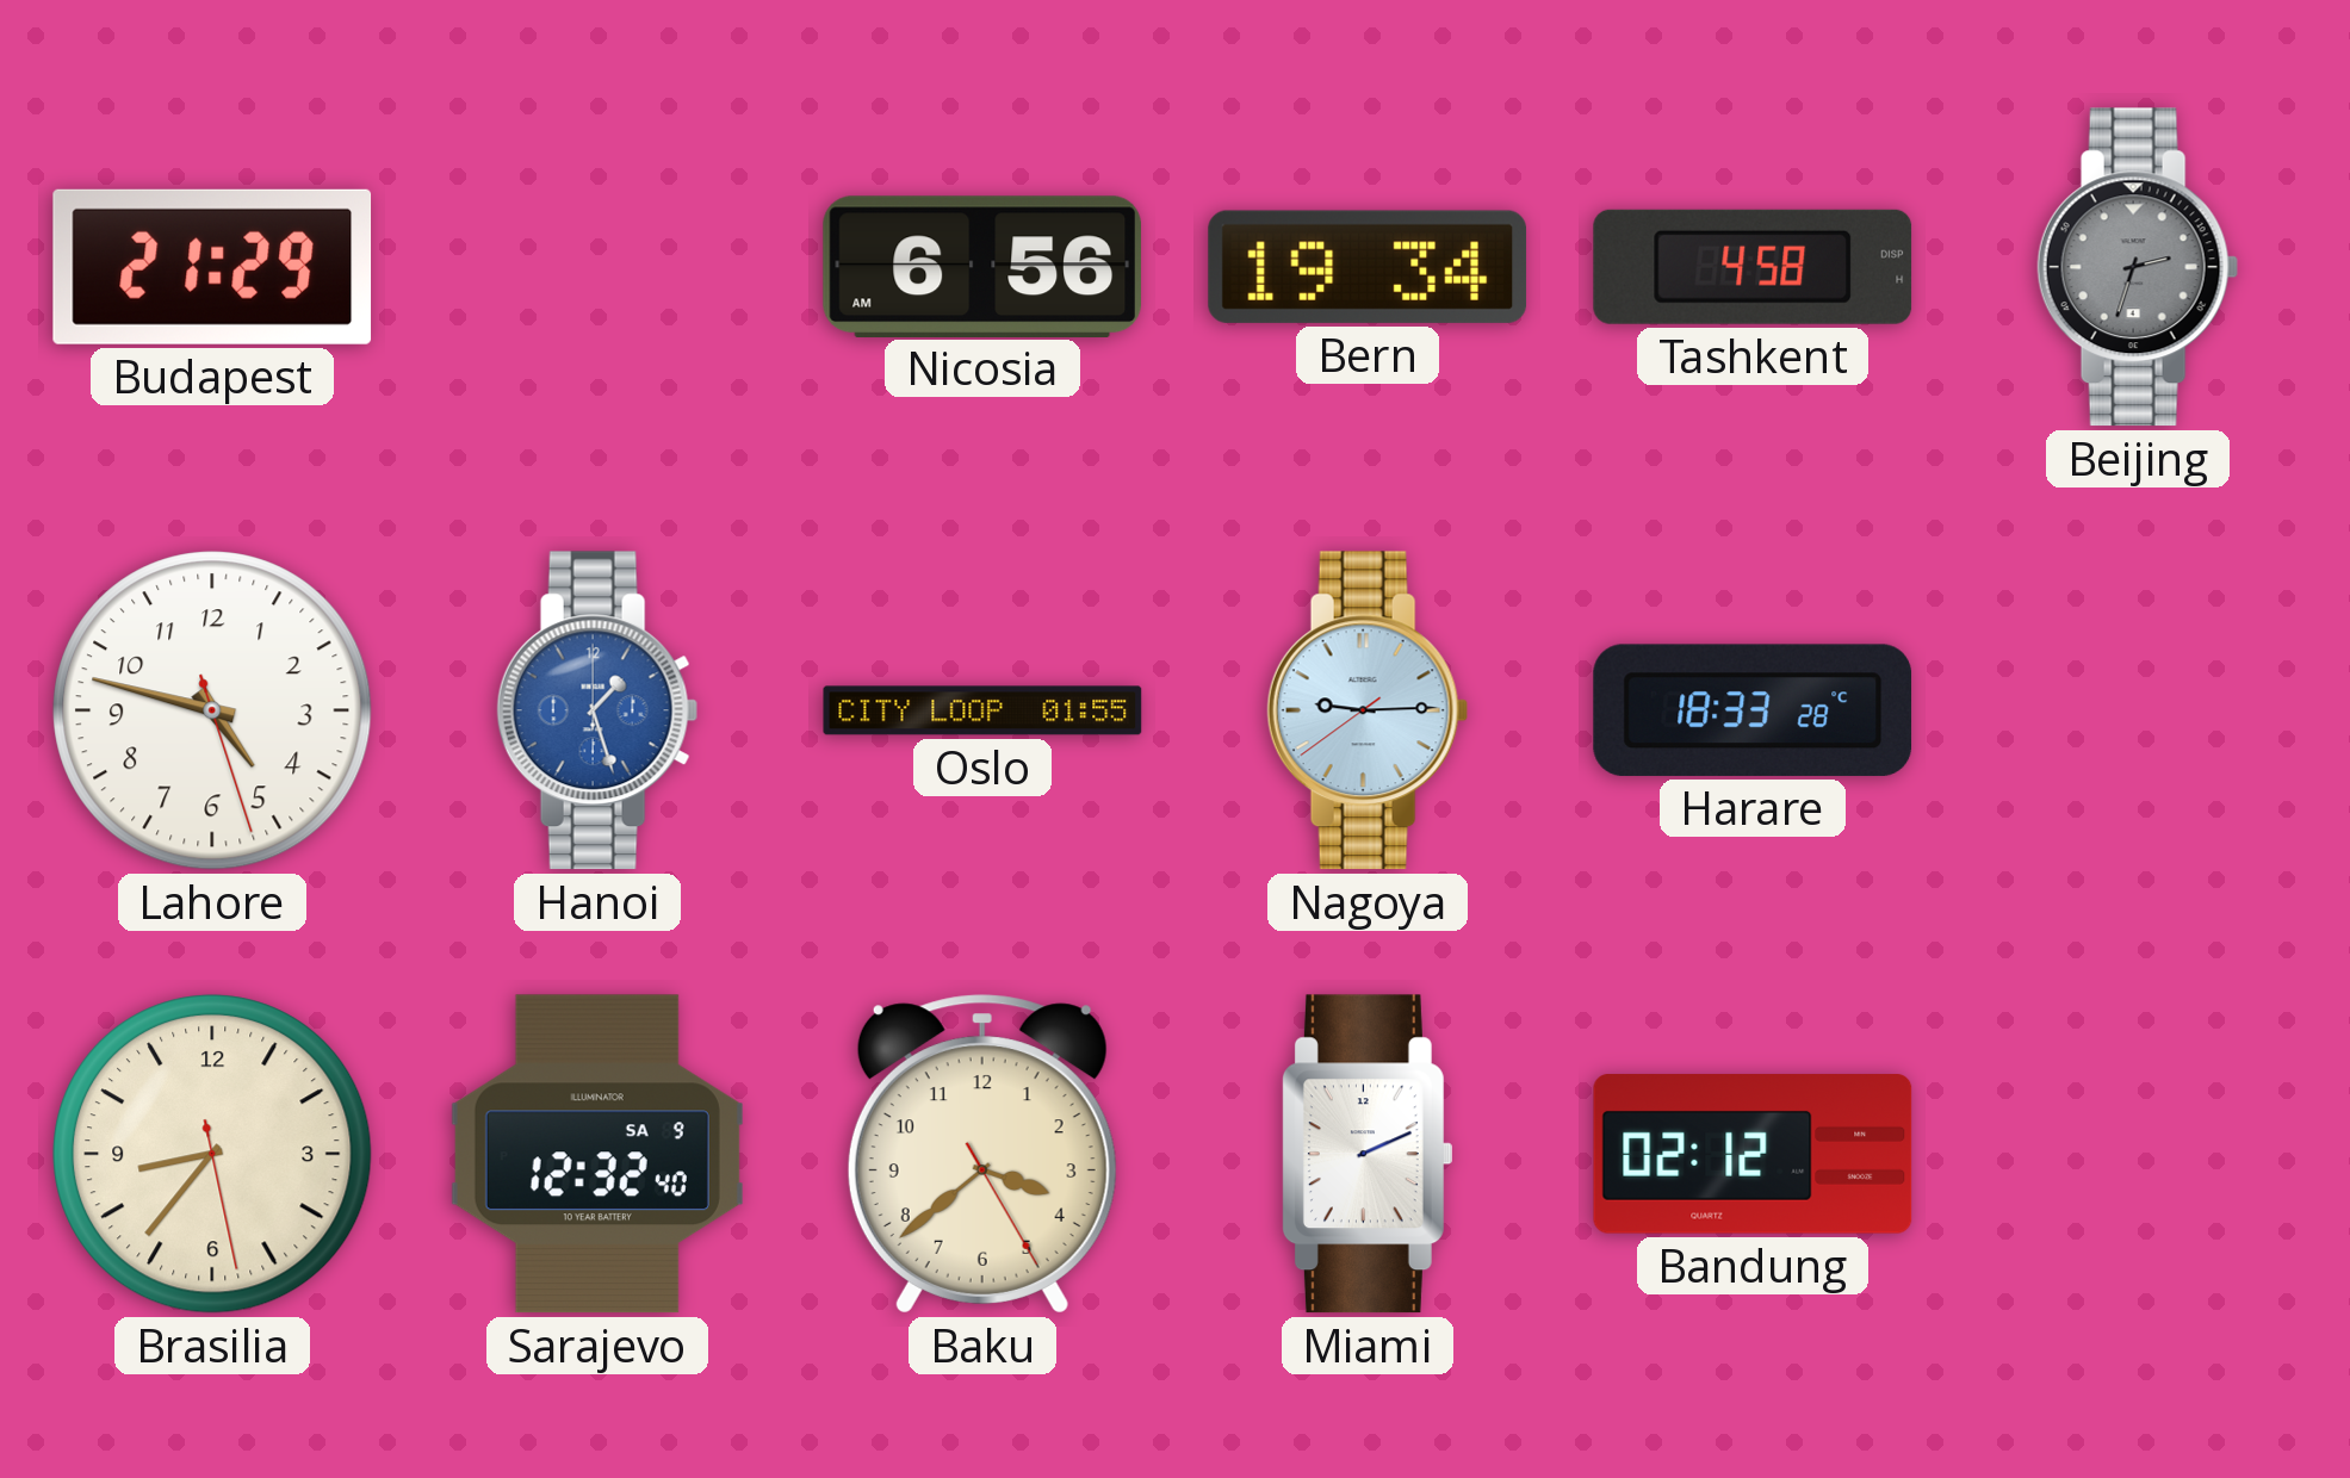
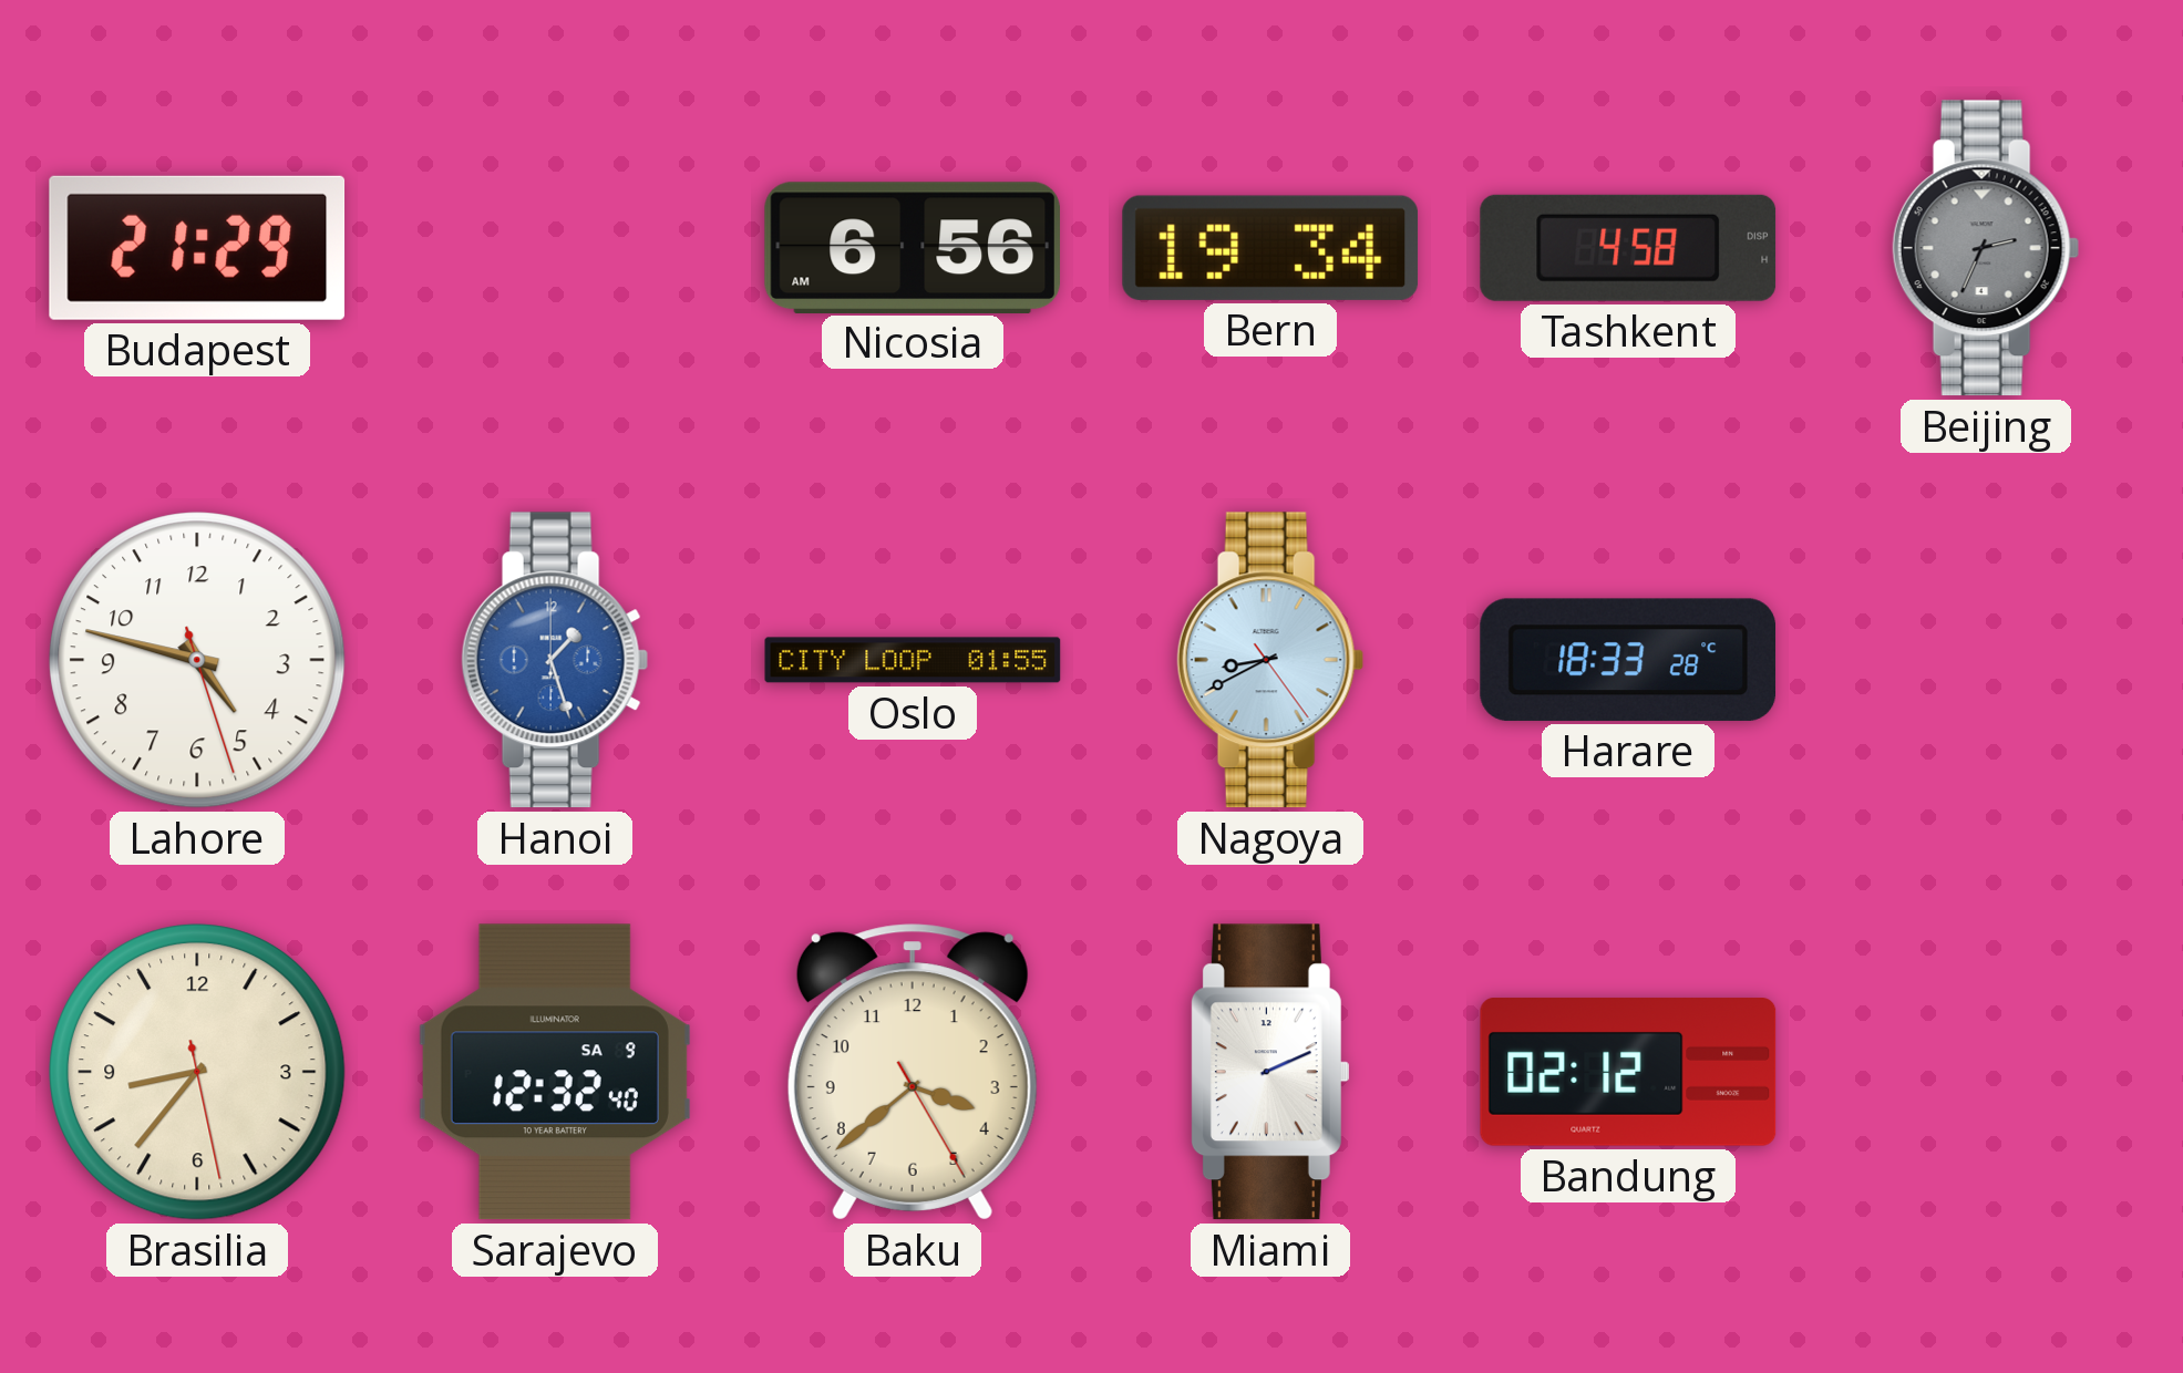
Beijing: 2:33 -> 2:34
Nagoya: 9:14 -> 8:40
